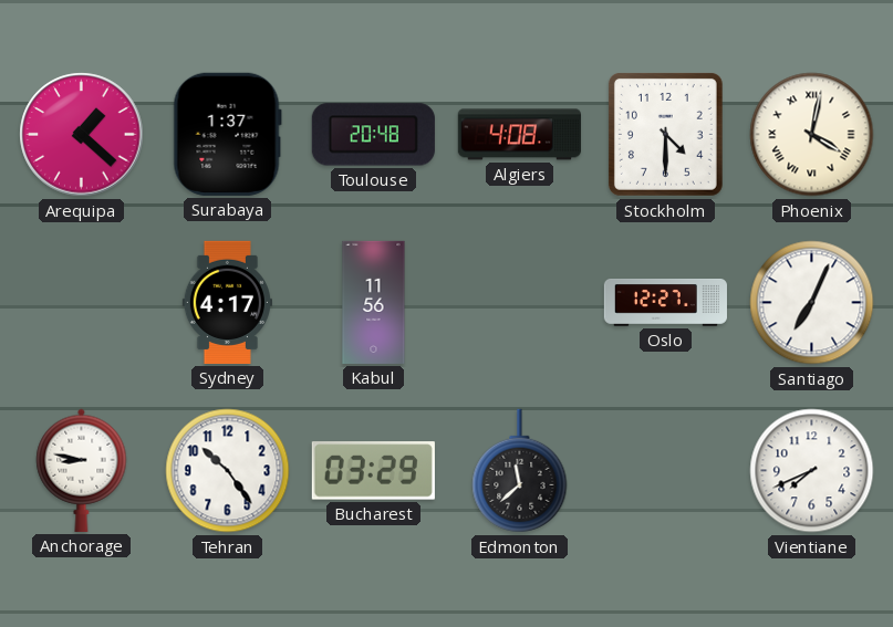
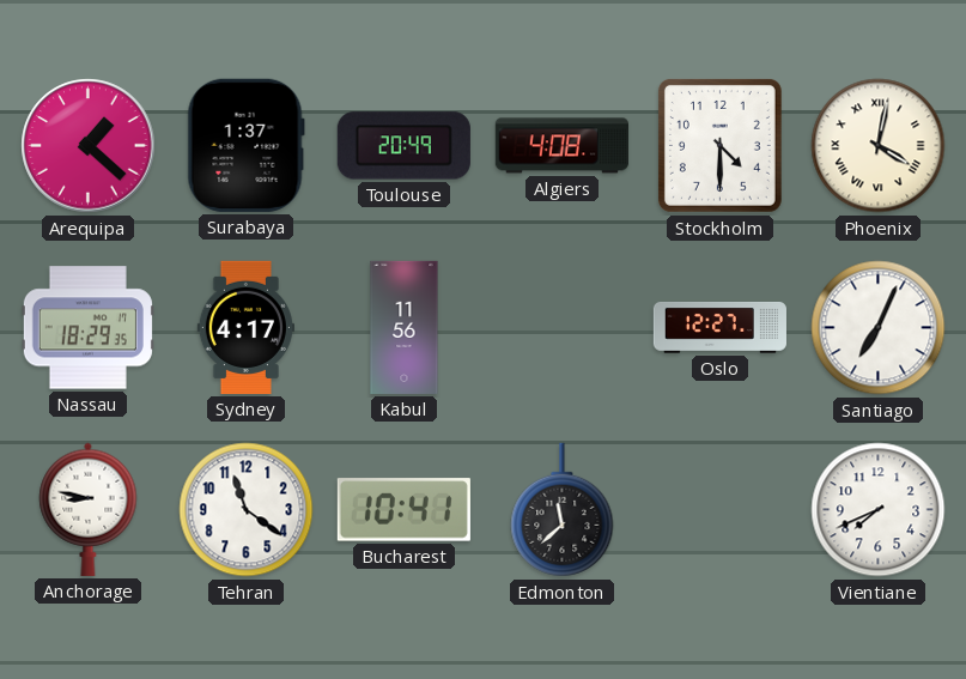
Toulouse: 20:48 -> 20:49
Nassau: none -> 18:29
Tehran: 10:24 -> 11:21
Bucharest: 03:29 -> 10:41
